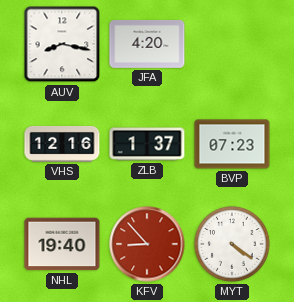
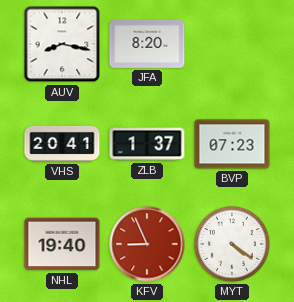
JFA: 4:20 -> 8:20
VHS: 12:16 -> 20:41
KFV: 8:53 -> 8:56
